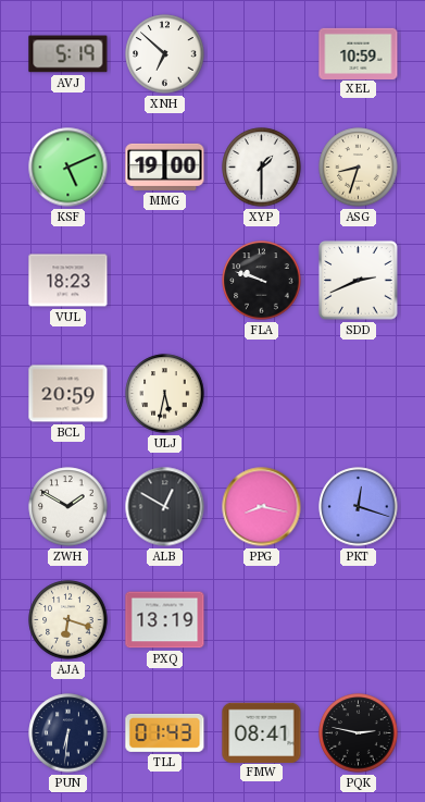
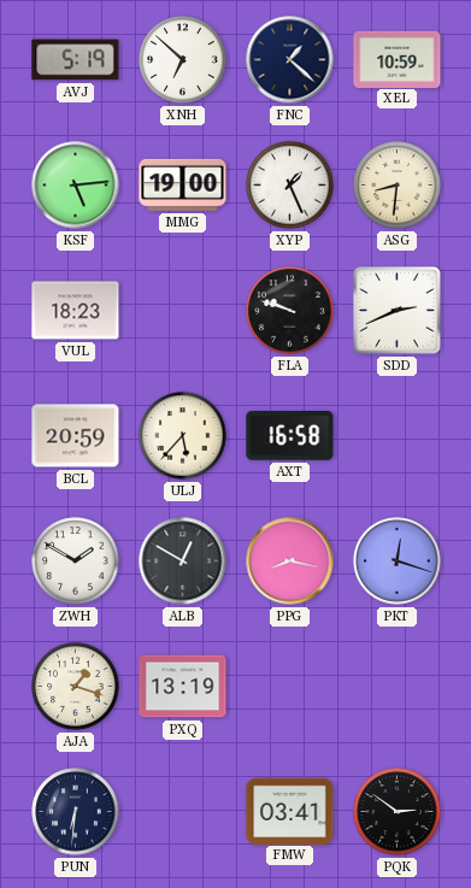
FNC: none -> 1:22
KSF: 5:11 -> 5:14
XYP: 1:30 -> 1:26
ASG: 8:33 -> 8:31
ULJ: 5:32 -> 5:37
AXT: none -> 16:58
AJA: 6:18 -> 1:18
TLL: 01:43 -> none
FMW: 08:41 -> 03:41
PQK: 2:47 -> 2:51
